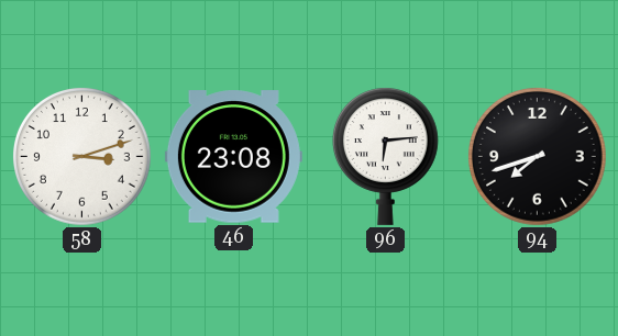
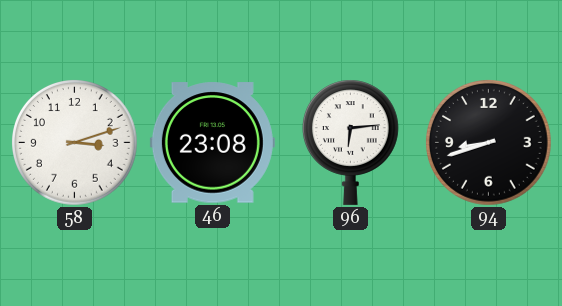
94: 7:42 -> 8:42
